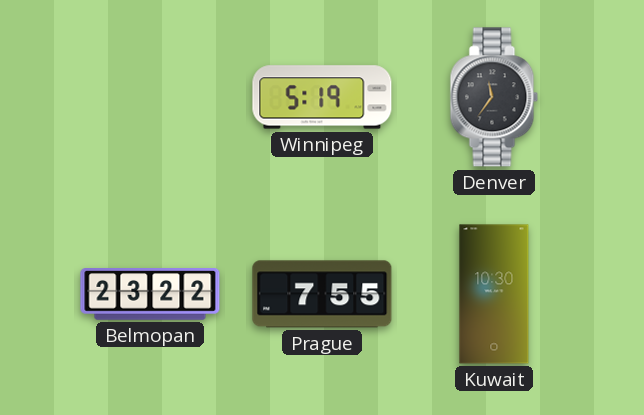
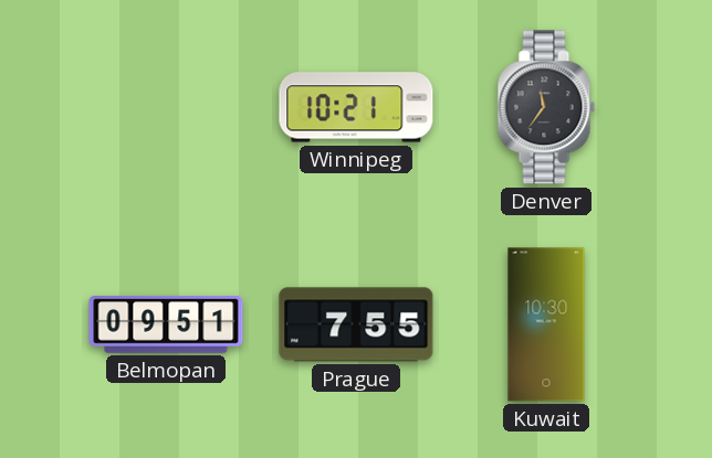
Winnipeg: 5:19 -> 10:21
Belmopan: 23:22 -> 09:51
